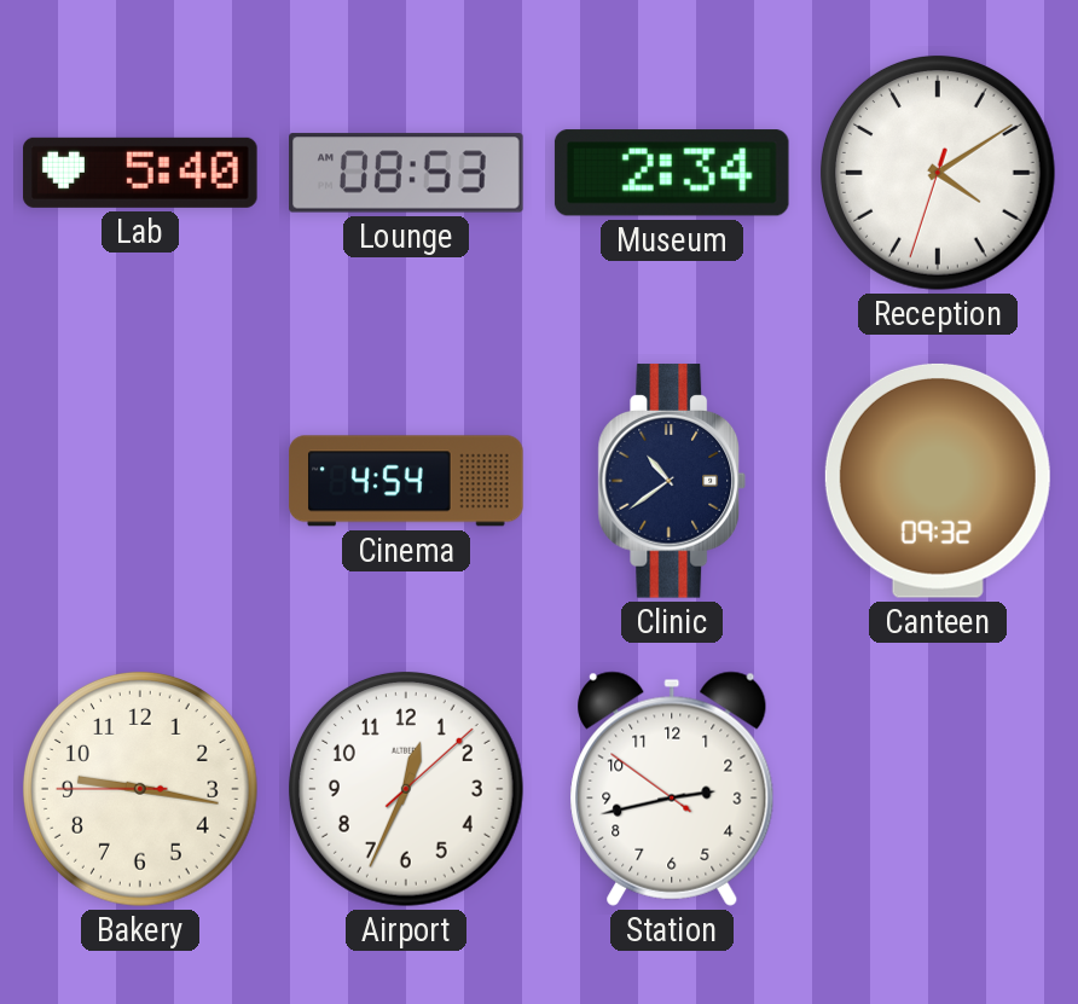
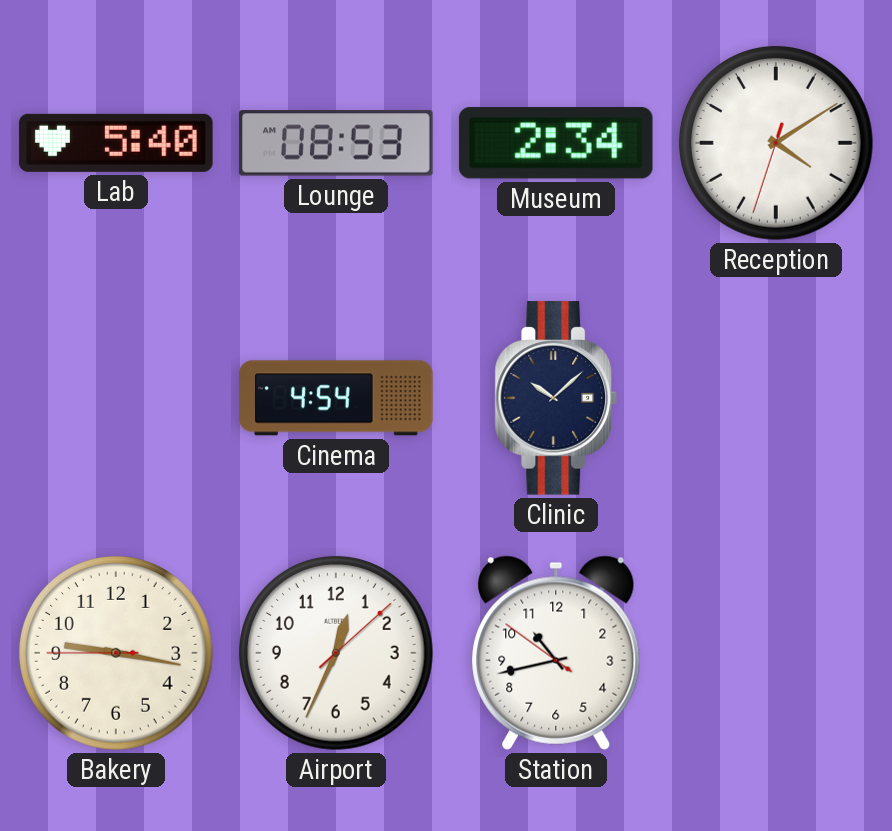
Clinic: 10:39 -> 10:08
Canteen: 09:32 -> none
Station: 2:42 -> 10:42
